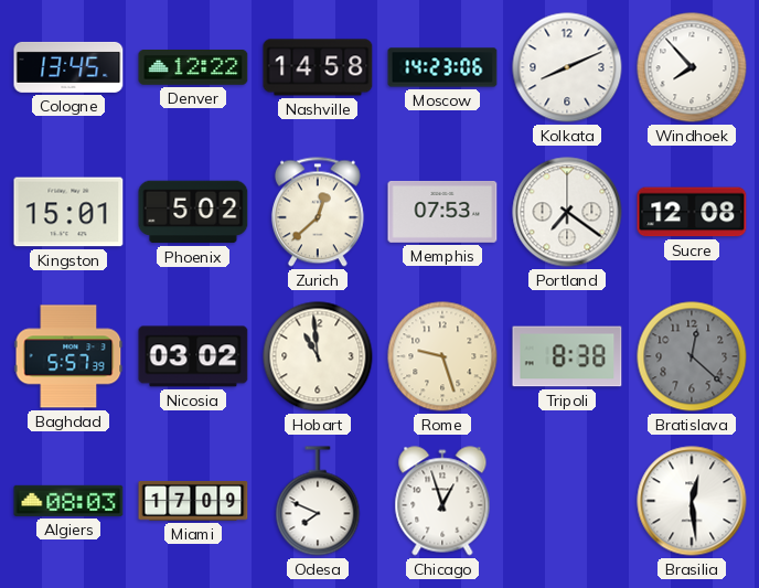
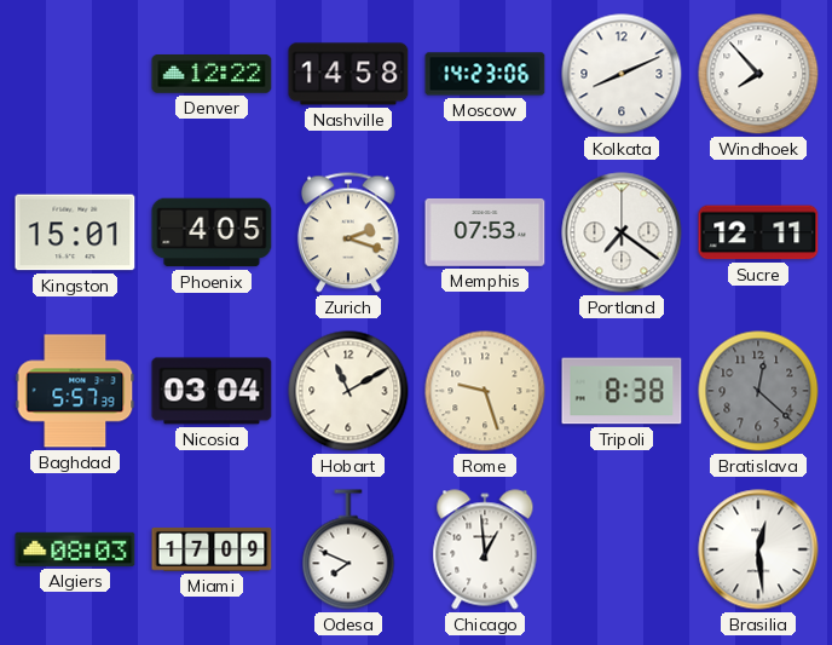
Cologne: 13:45 -> none
Phoenix: 5:02 -> 4:05
Zurich: 12:38 -> 2:18
Sucre: 12:08 -> 12:11
Nicosia: 03:02 -> 03:04
Hobart: 10:59 -> 11:10
Chicago: 12:57 -> 12:59
